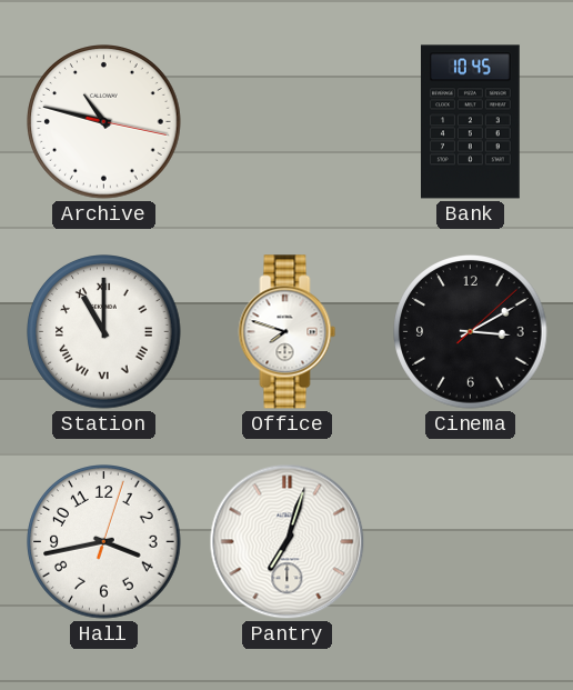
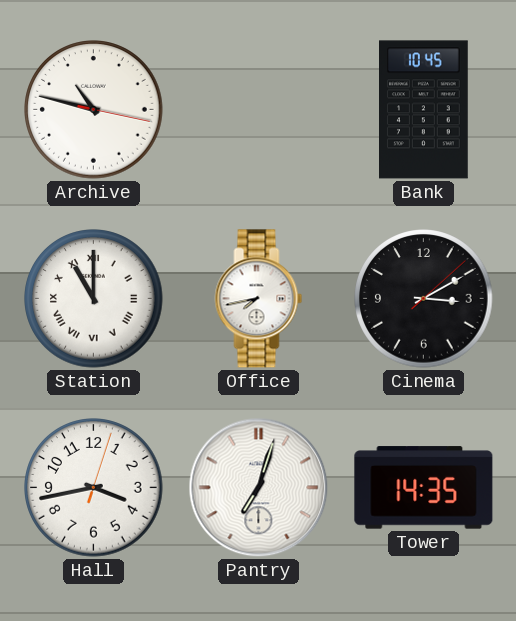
Office: 7:48 -> 7:43
Tower: none -> 14:35
